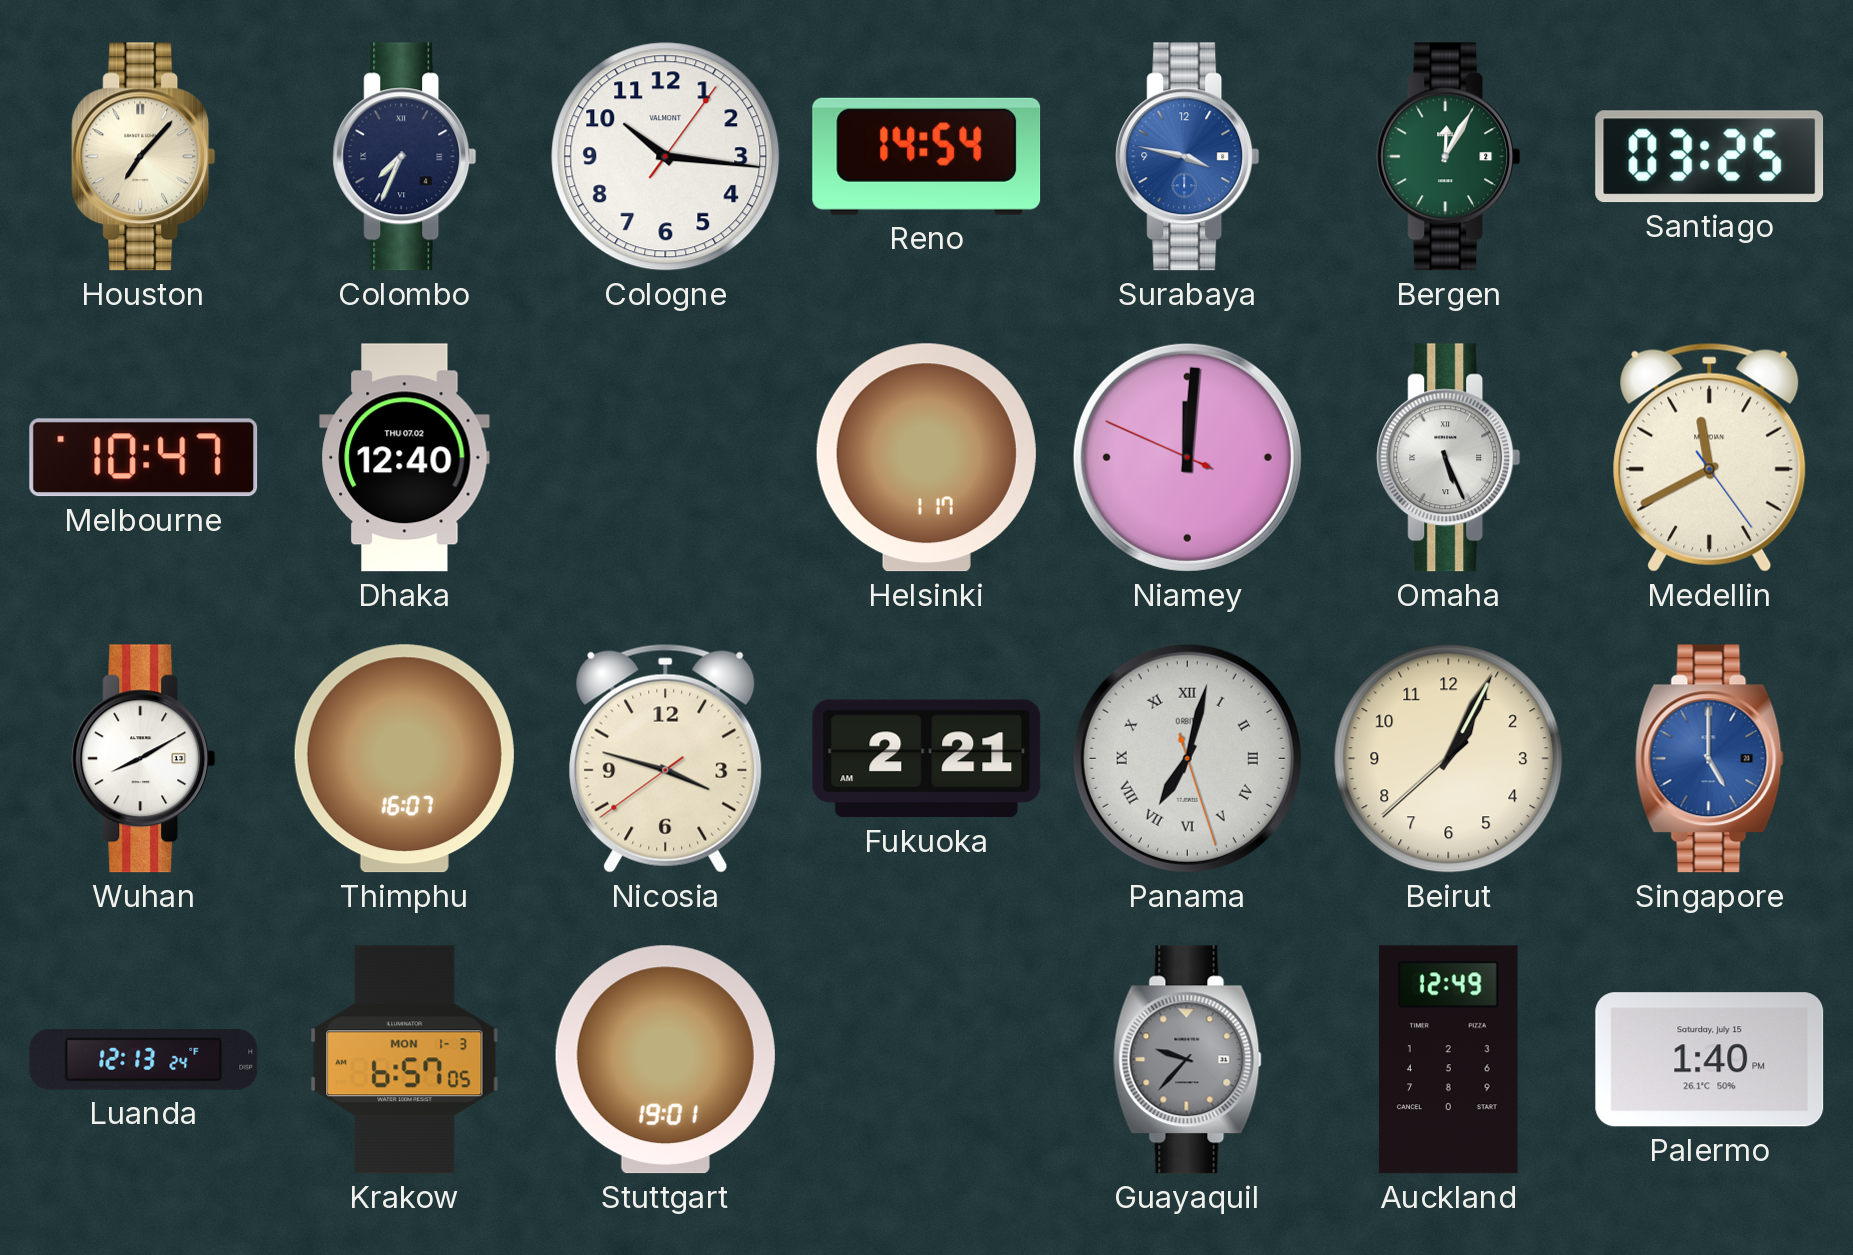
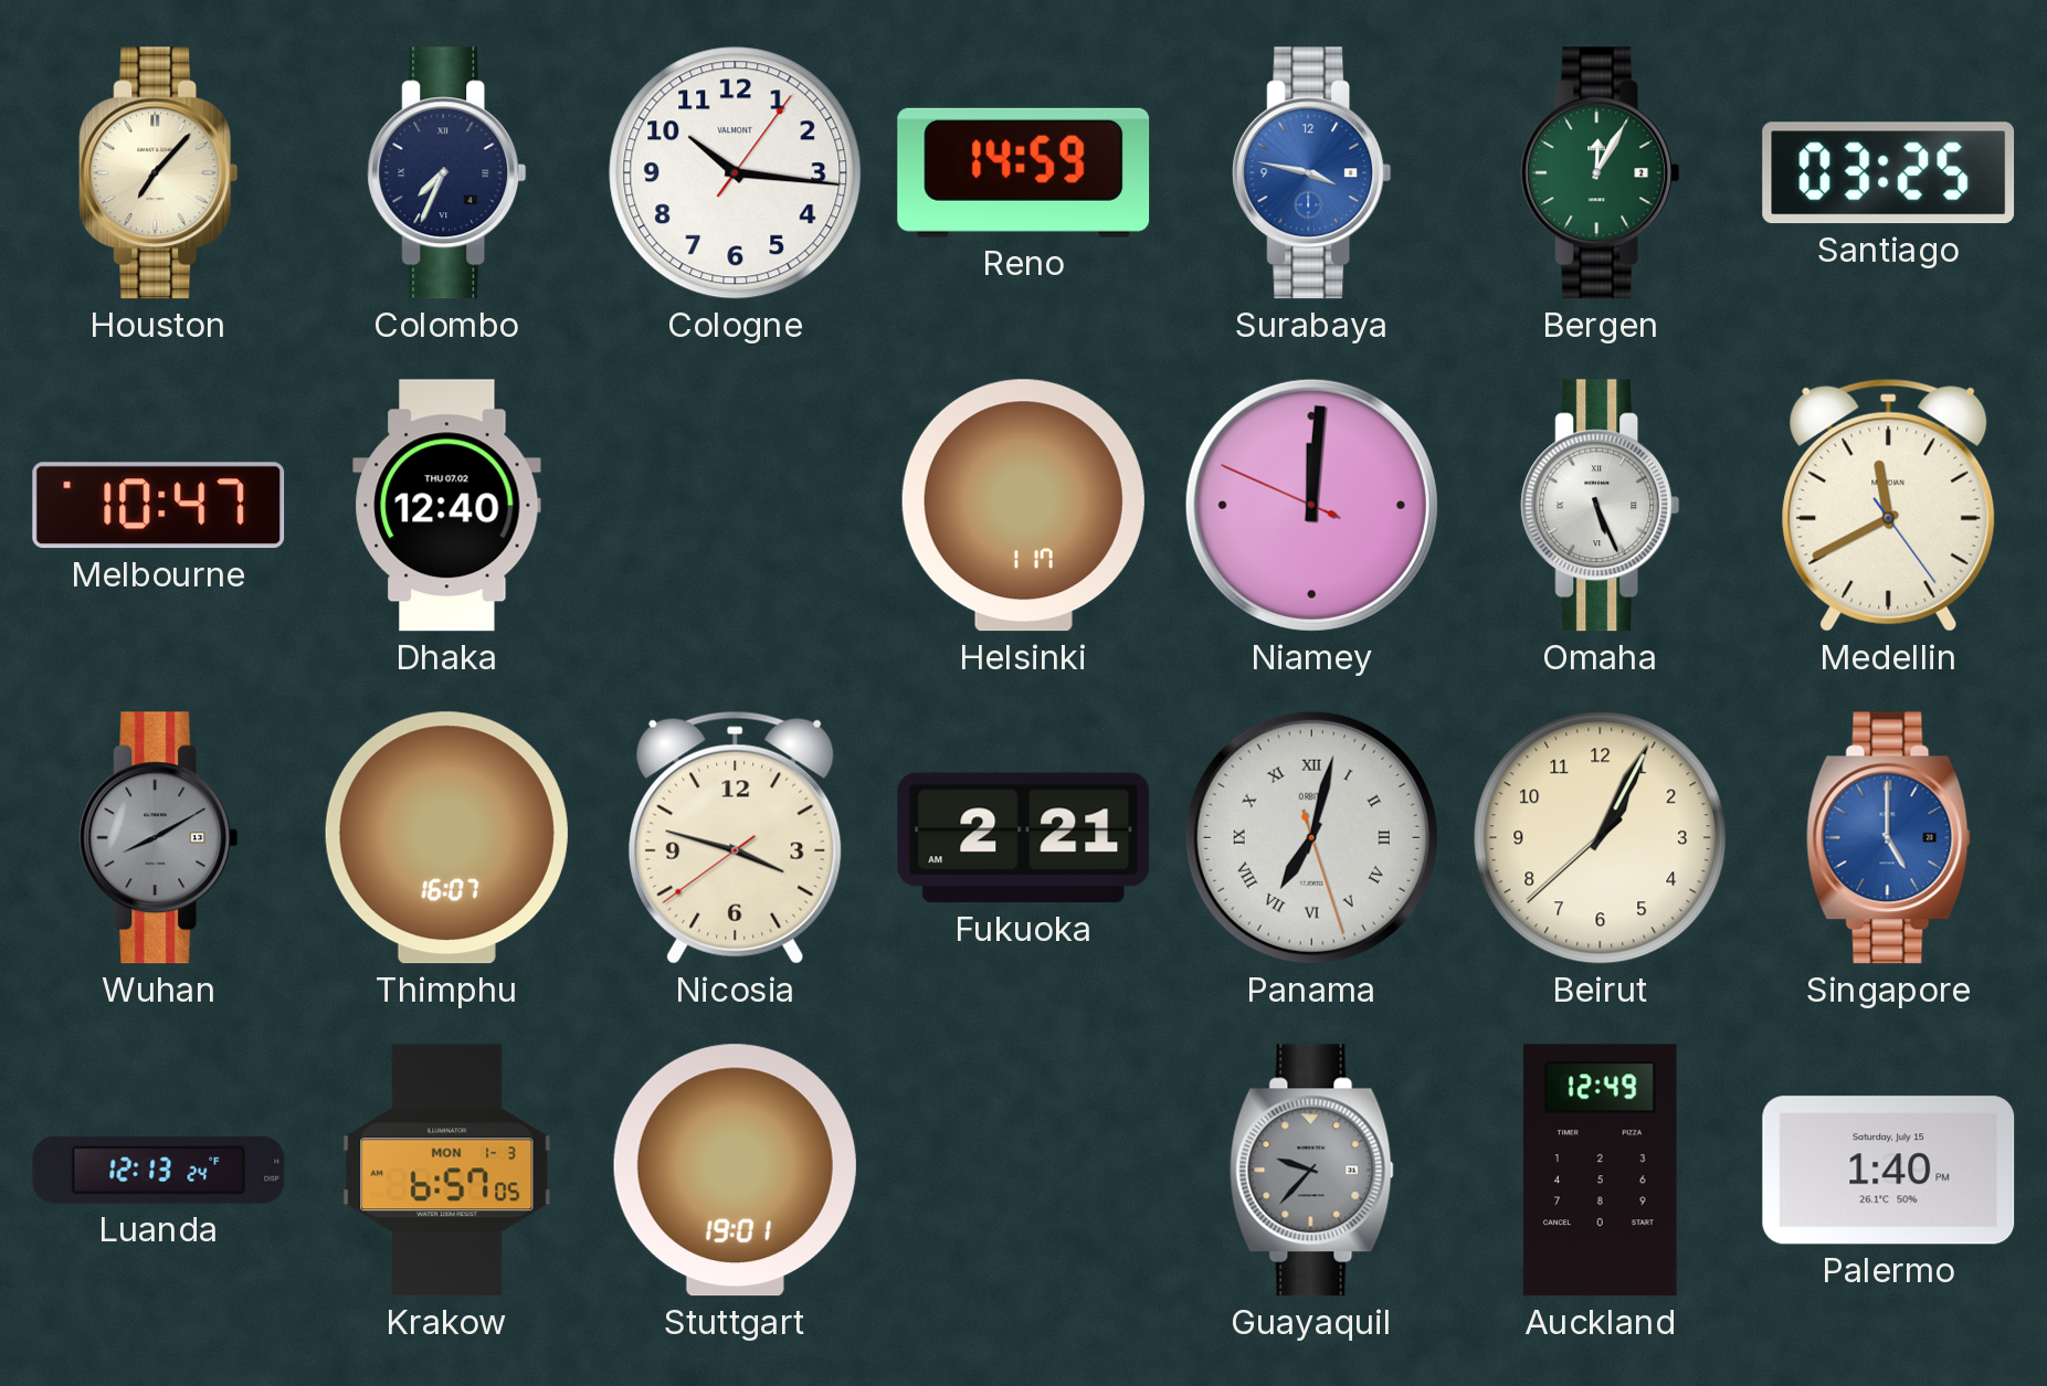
Reno: 14:54 -> 14:59
Wuhan dial: white -> grey
